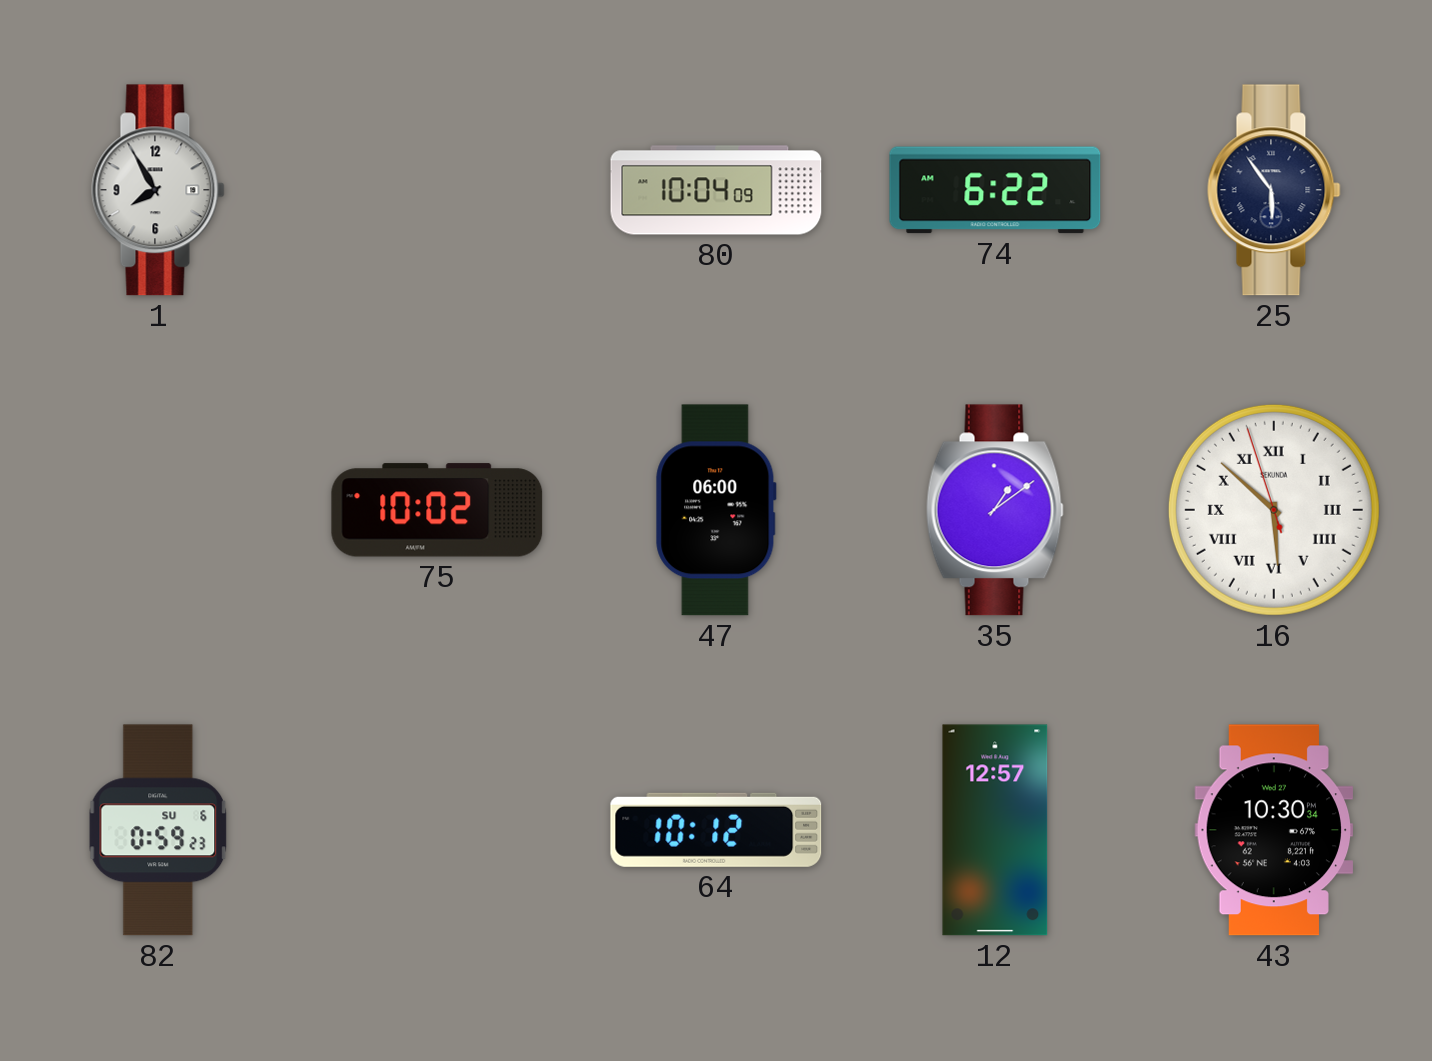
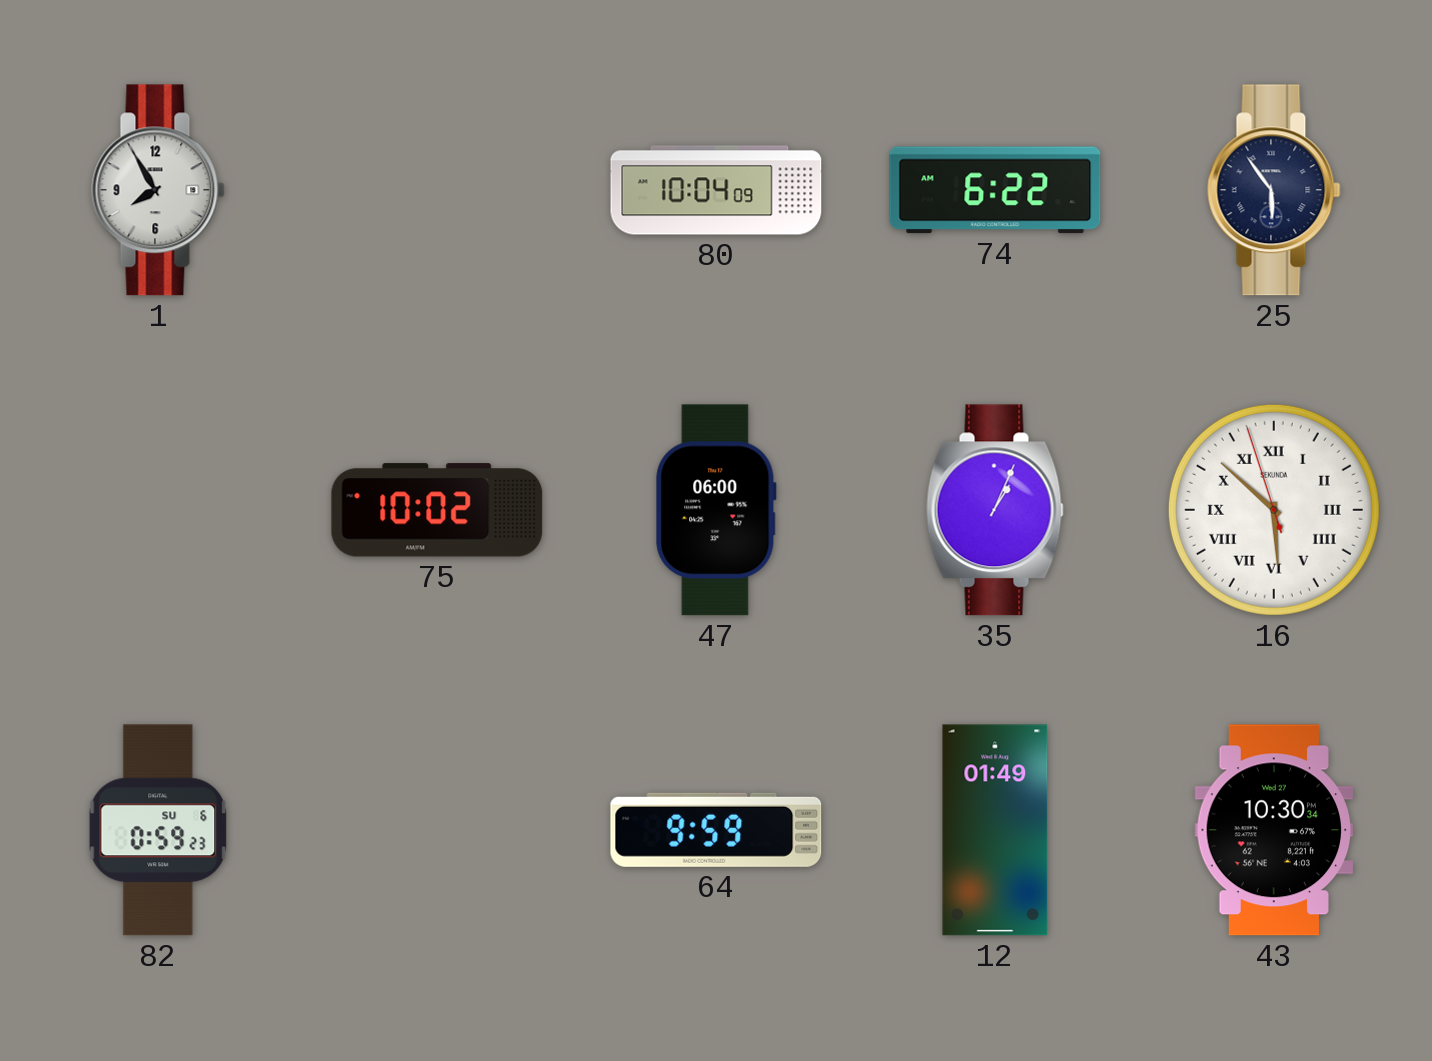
35: 1:09 -> 1:04
64: 10:12 -> 9:59
12: 12:57 -> 01:49
